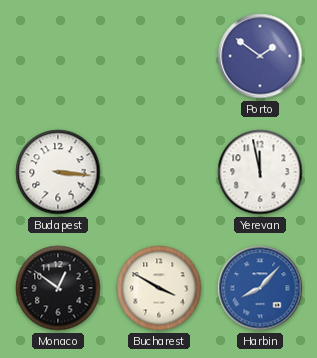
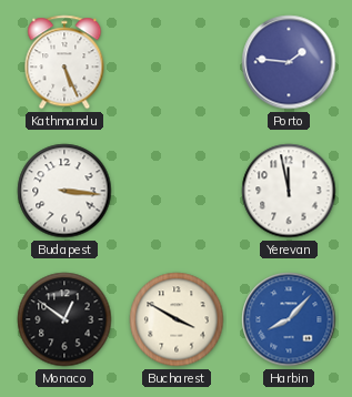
Kathmandu: none -> 5:26
Porto: 1:51 -> 1:46
